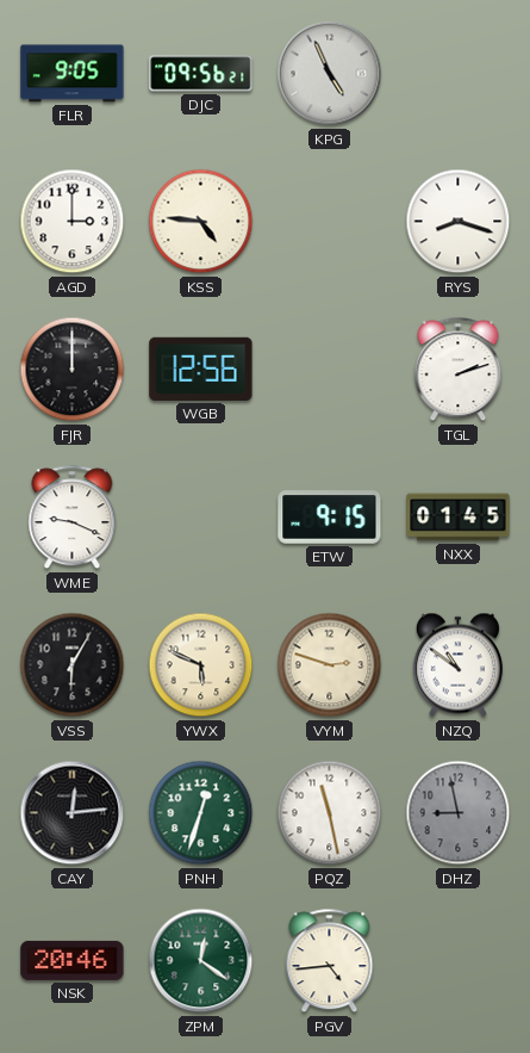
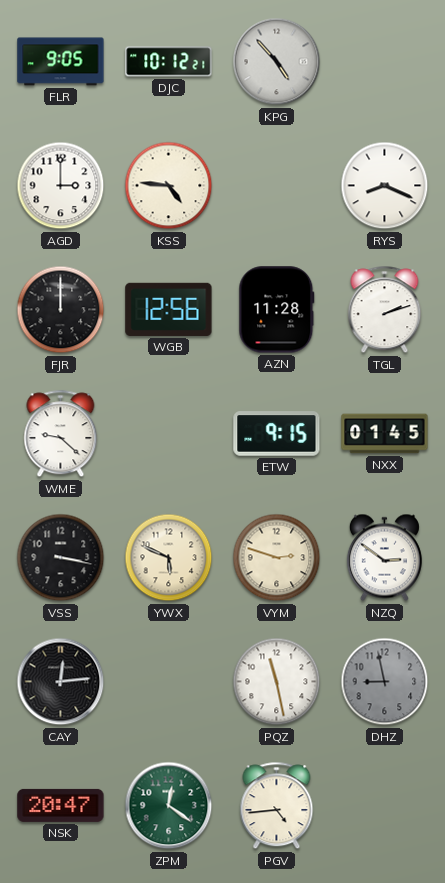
DJC: 09:56 -> 10:12
KPG: 4:56 -> 4:53
RYS: 8:18 -> 8:19
AZN: none -> 11:28
WME: 9:19 -> 9:22
VSS: 6:05 -> 3:17
NZQ: 10:51 -> 2:51
PNH: 12:33 -> none
NSK: 20:46 -> 20:47
